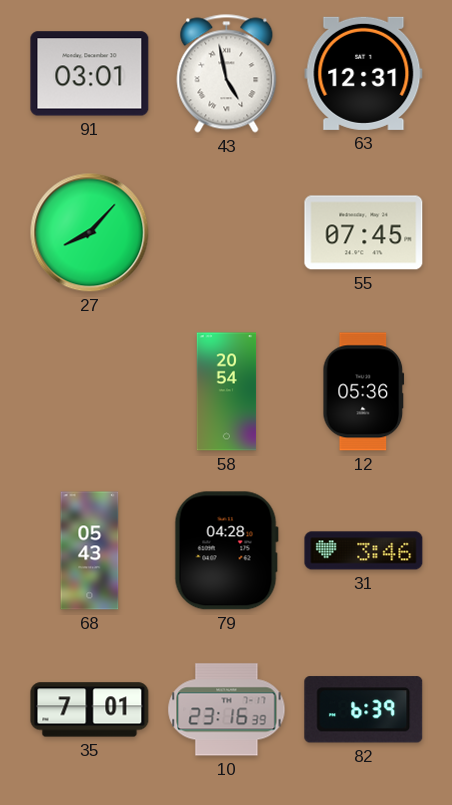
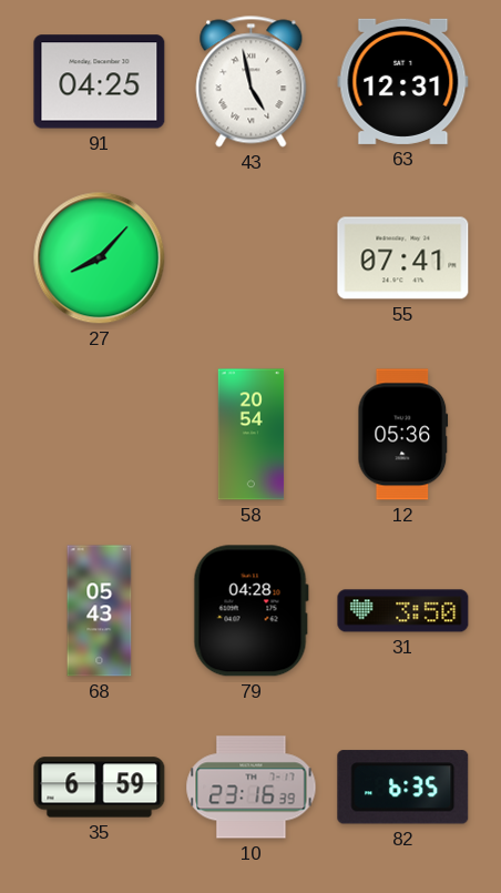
91: 03:01 -> 04:25
55: 07:45 -> 07:41
31: 3:46 -> 3:50
35: 7:01 -> 6:59
82: 6:39 -> 6:35
